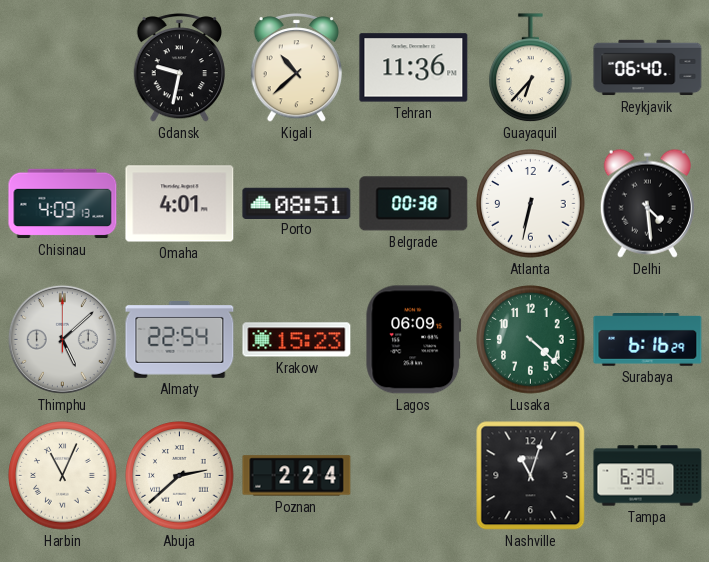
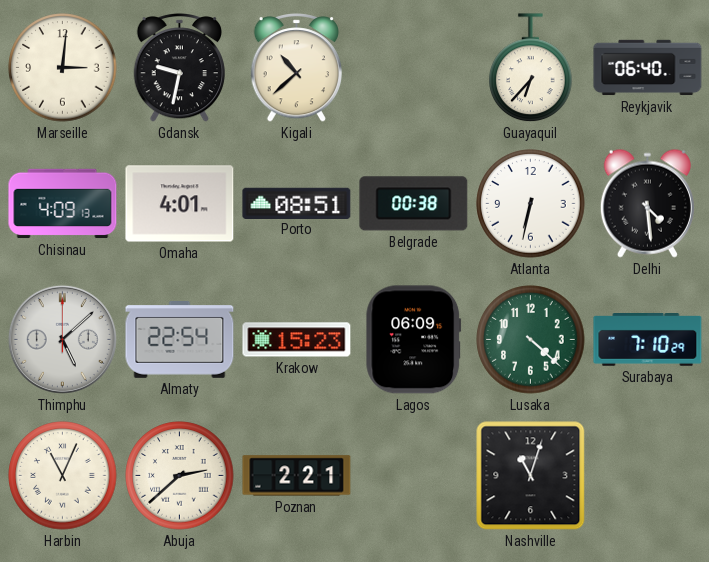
Marseille: none -> 3:01
Tehran: 11:36 -> none
Surabaya: 6:16 -> 7:10
Poznan: 2:24 -> 2:21
Tampa: 6:39 -> none
